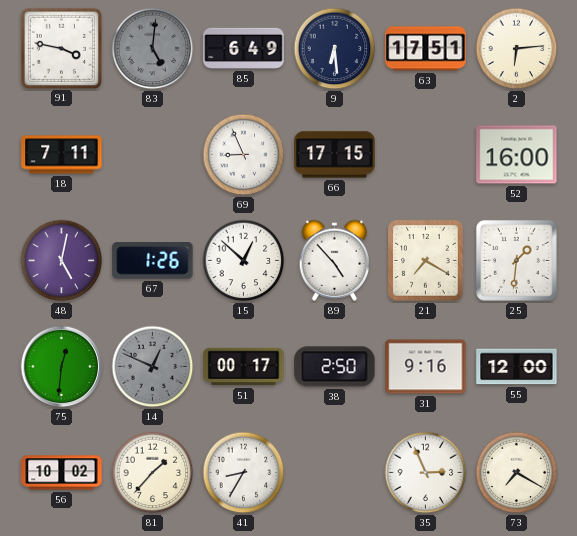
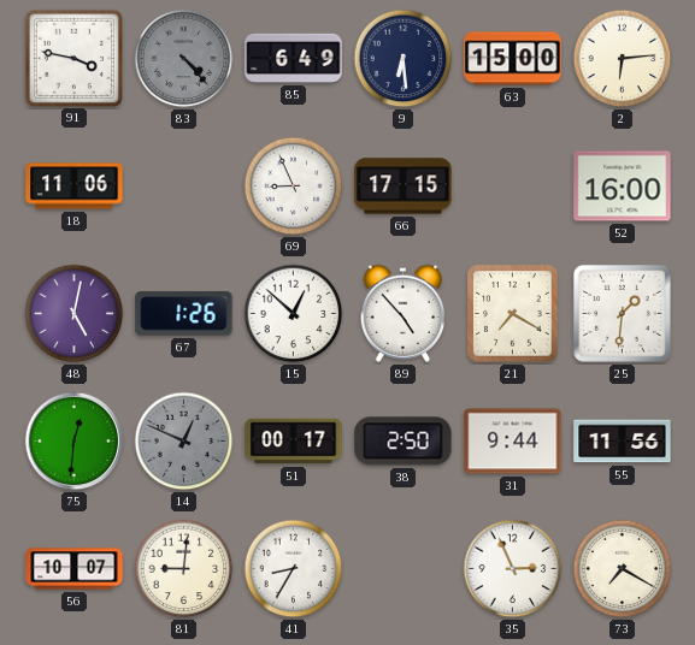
83: 5:01 -> 4:23
63: 17:51 -> 15:00
18: 7:11 -> 11:06
31: 9:16 -> 9:44
55: 12:00 -> 11:56
56: 10:02 -> 10:07
81: 1:37 -> 9:01
